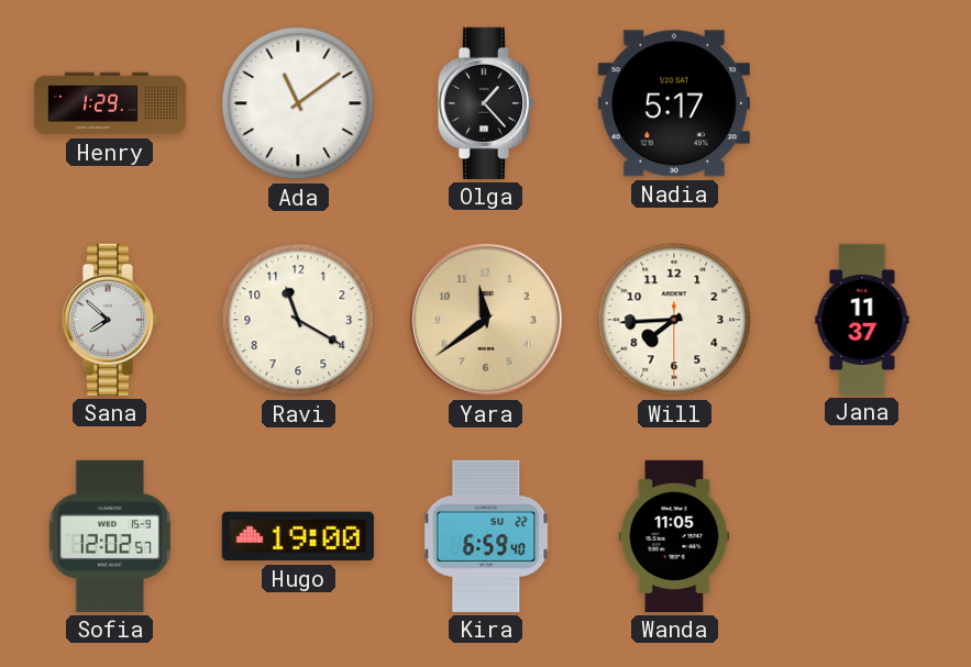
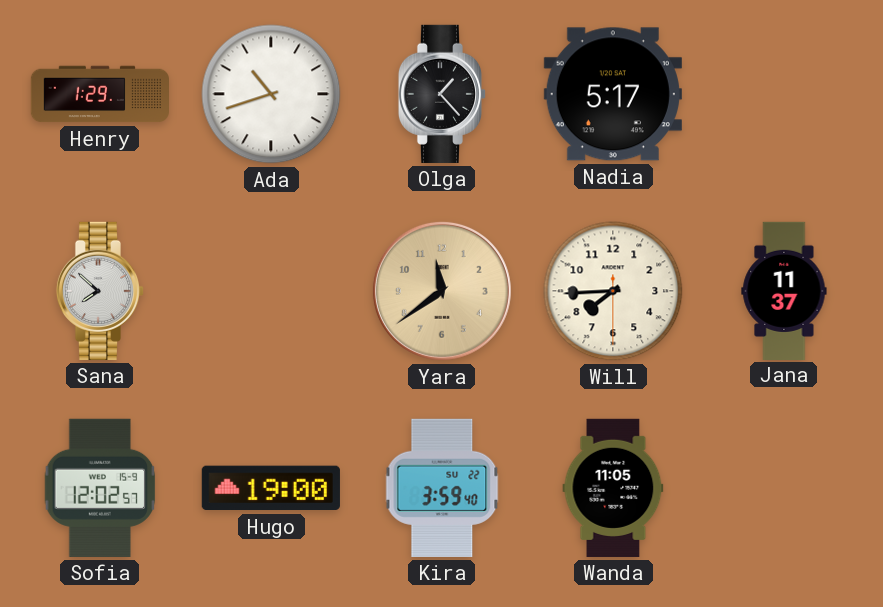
Ada: 11:09 -> 10:42
Ravi: 11:20 -> none
Kira: 6:59 -> 3:59
